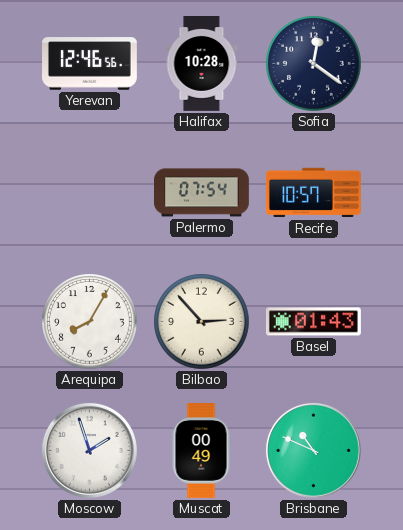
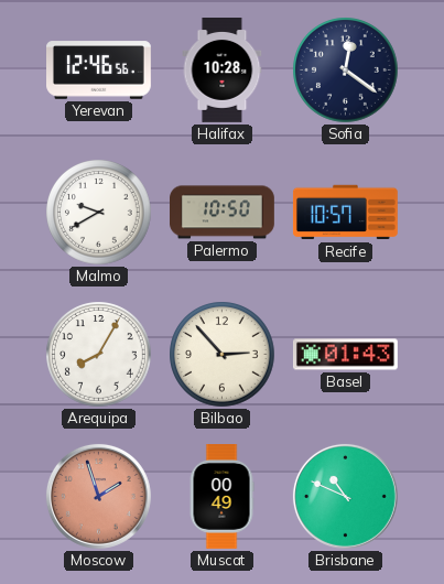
Malmo: none -> 9:40
Palermo: 07:54 -> 10:50
Moscow dial: white -> salmon
